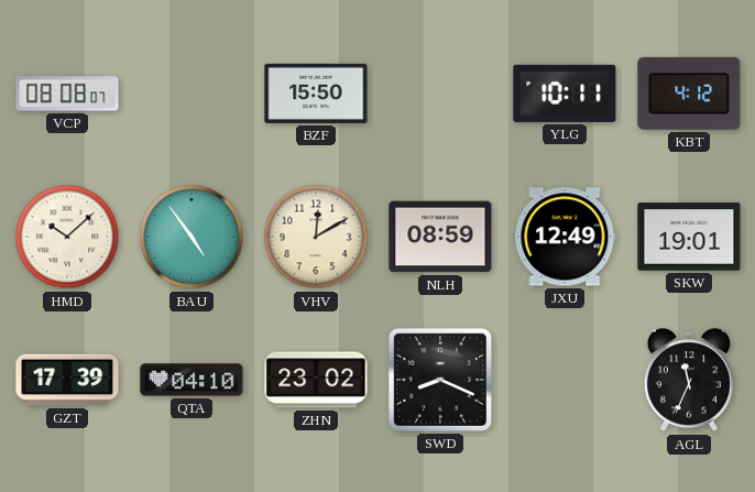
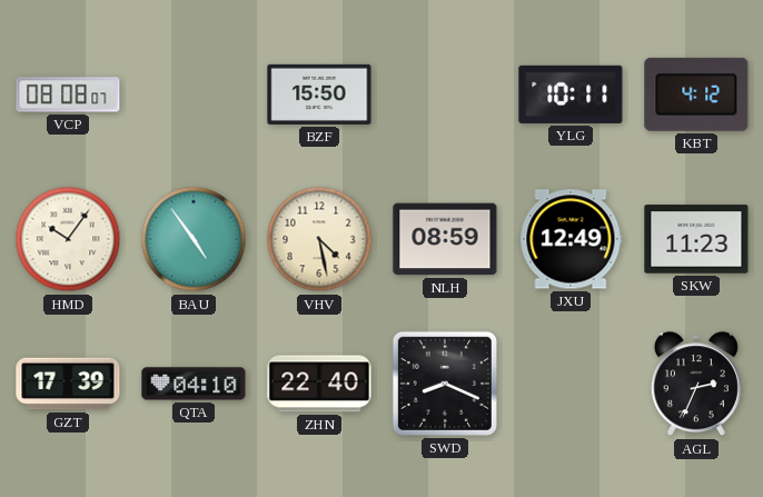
HMD: 10:08 -> 10:06
VHV: 12:10 -> 4:28
SKW: 19:01 -> 11:23
ZHN: 23:02 -> 22:40
AGL: 11:34 -> 2:34
